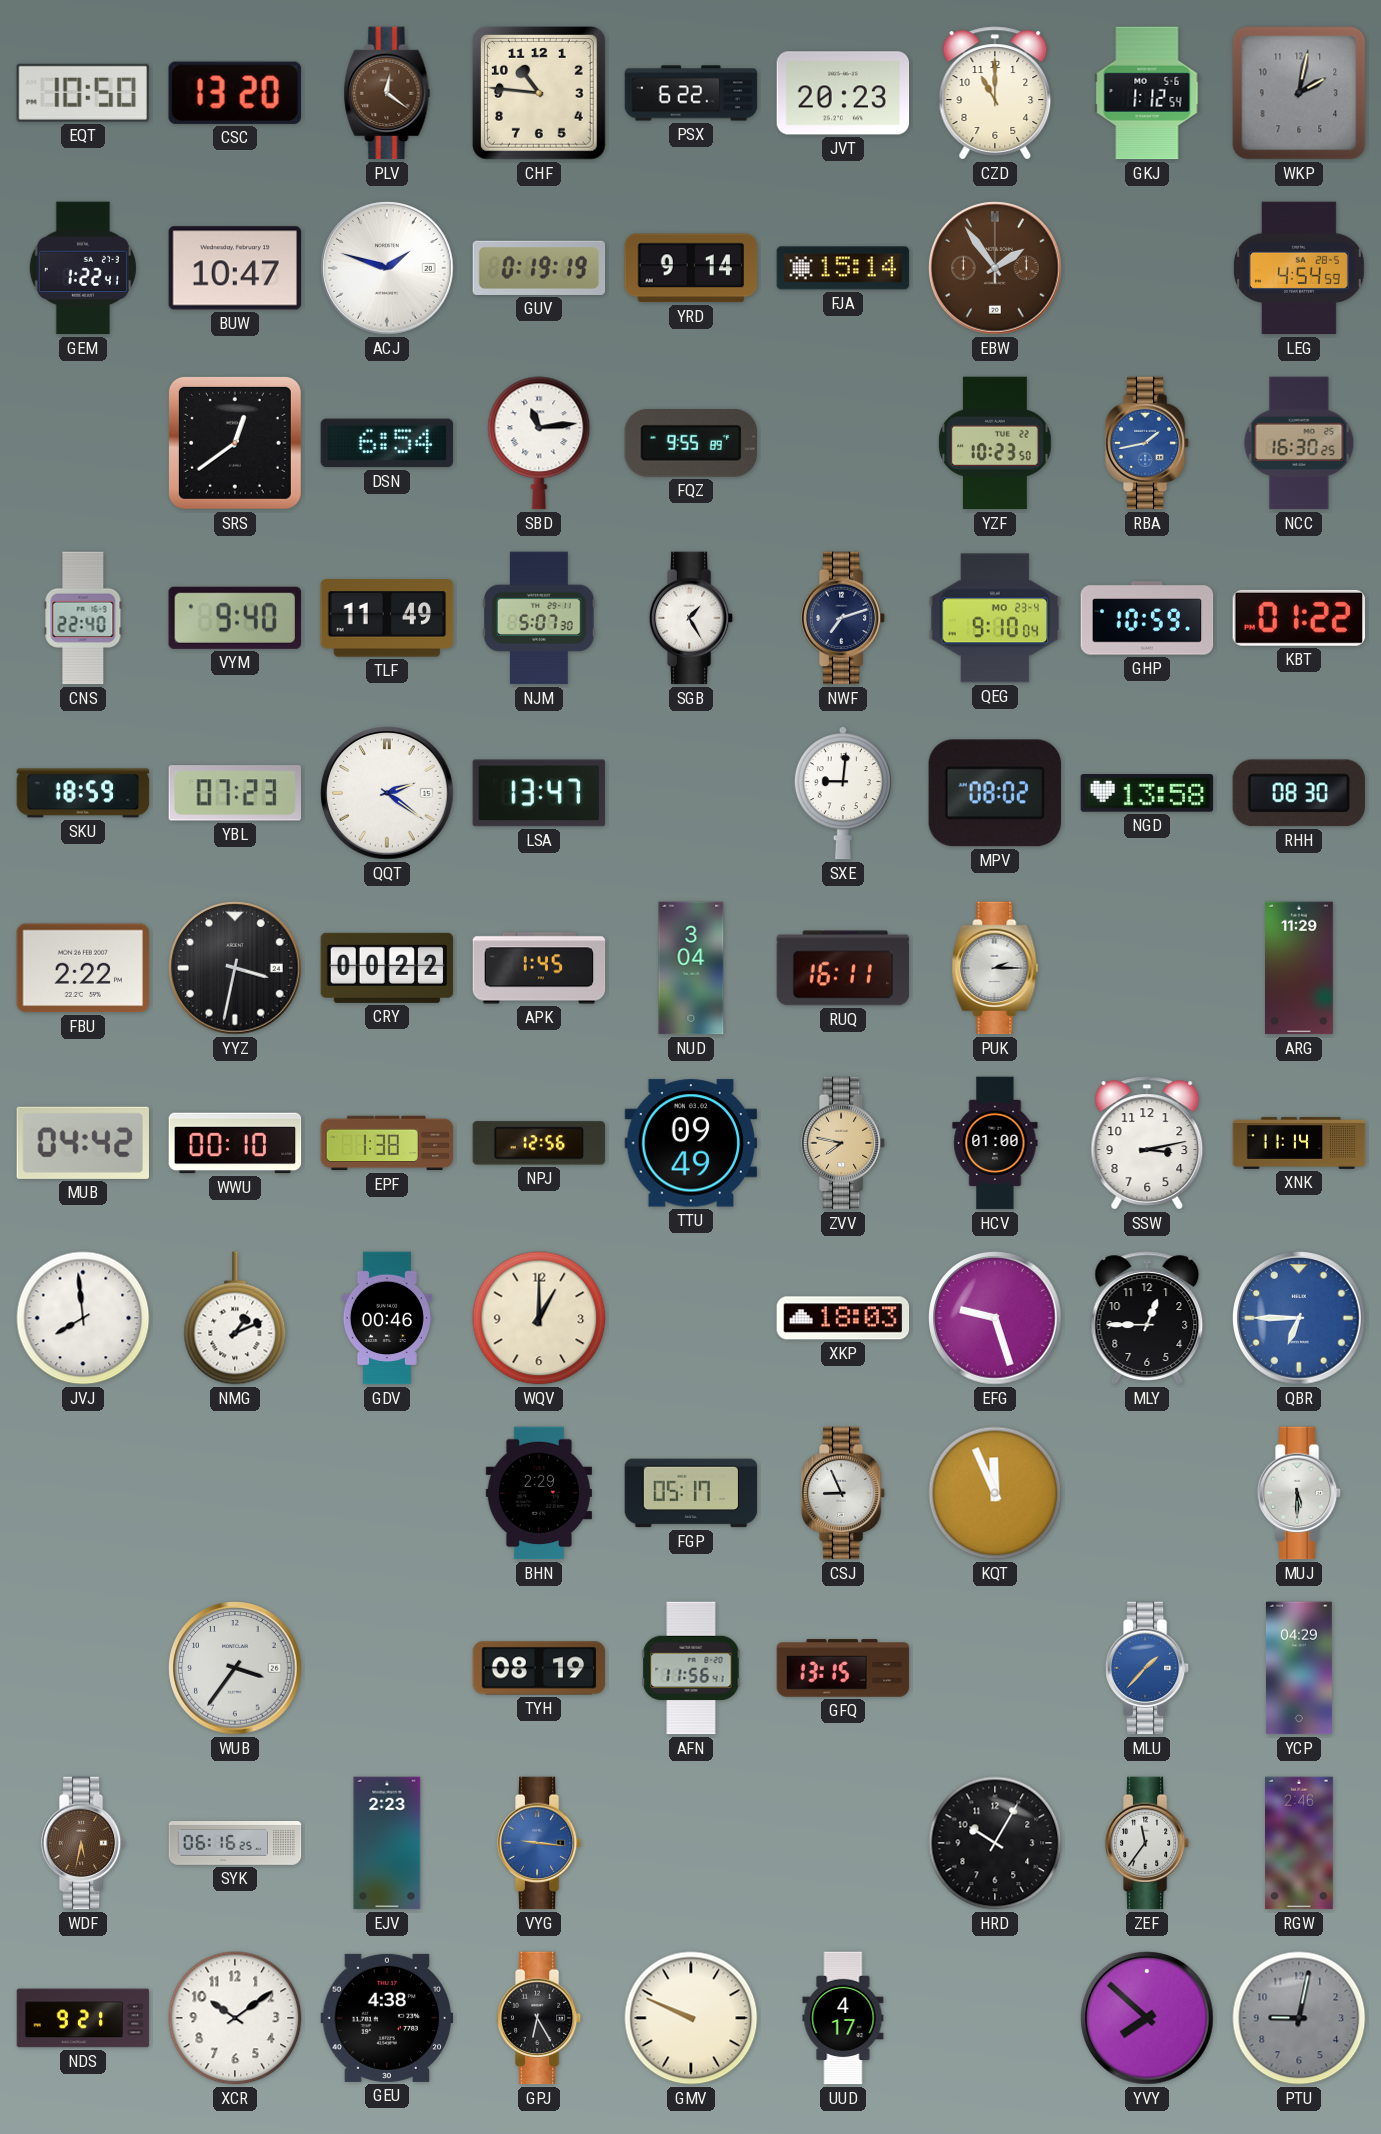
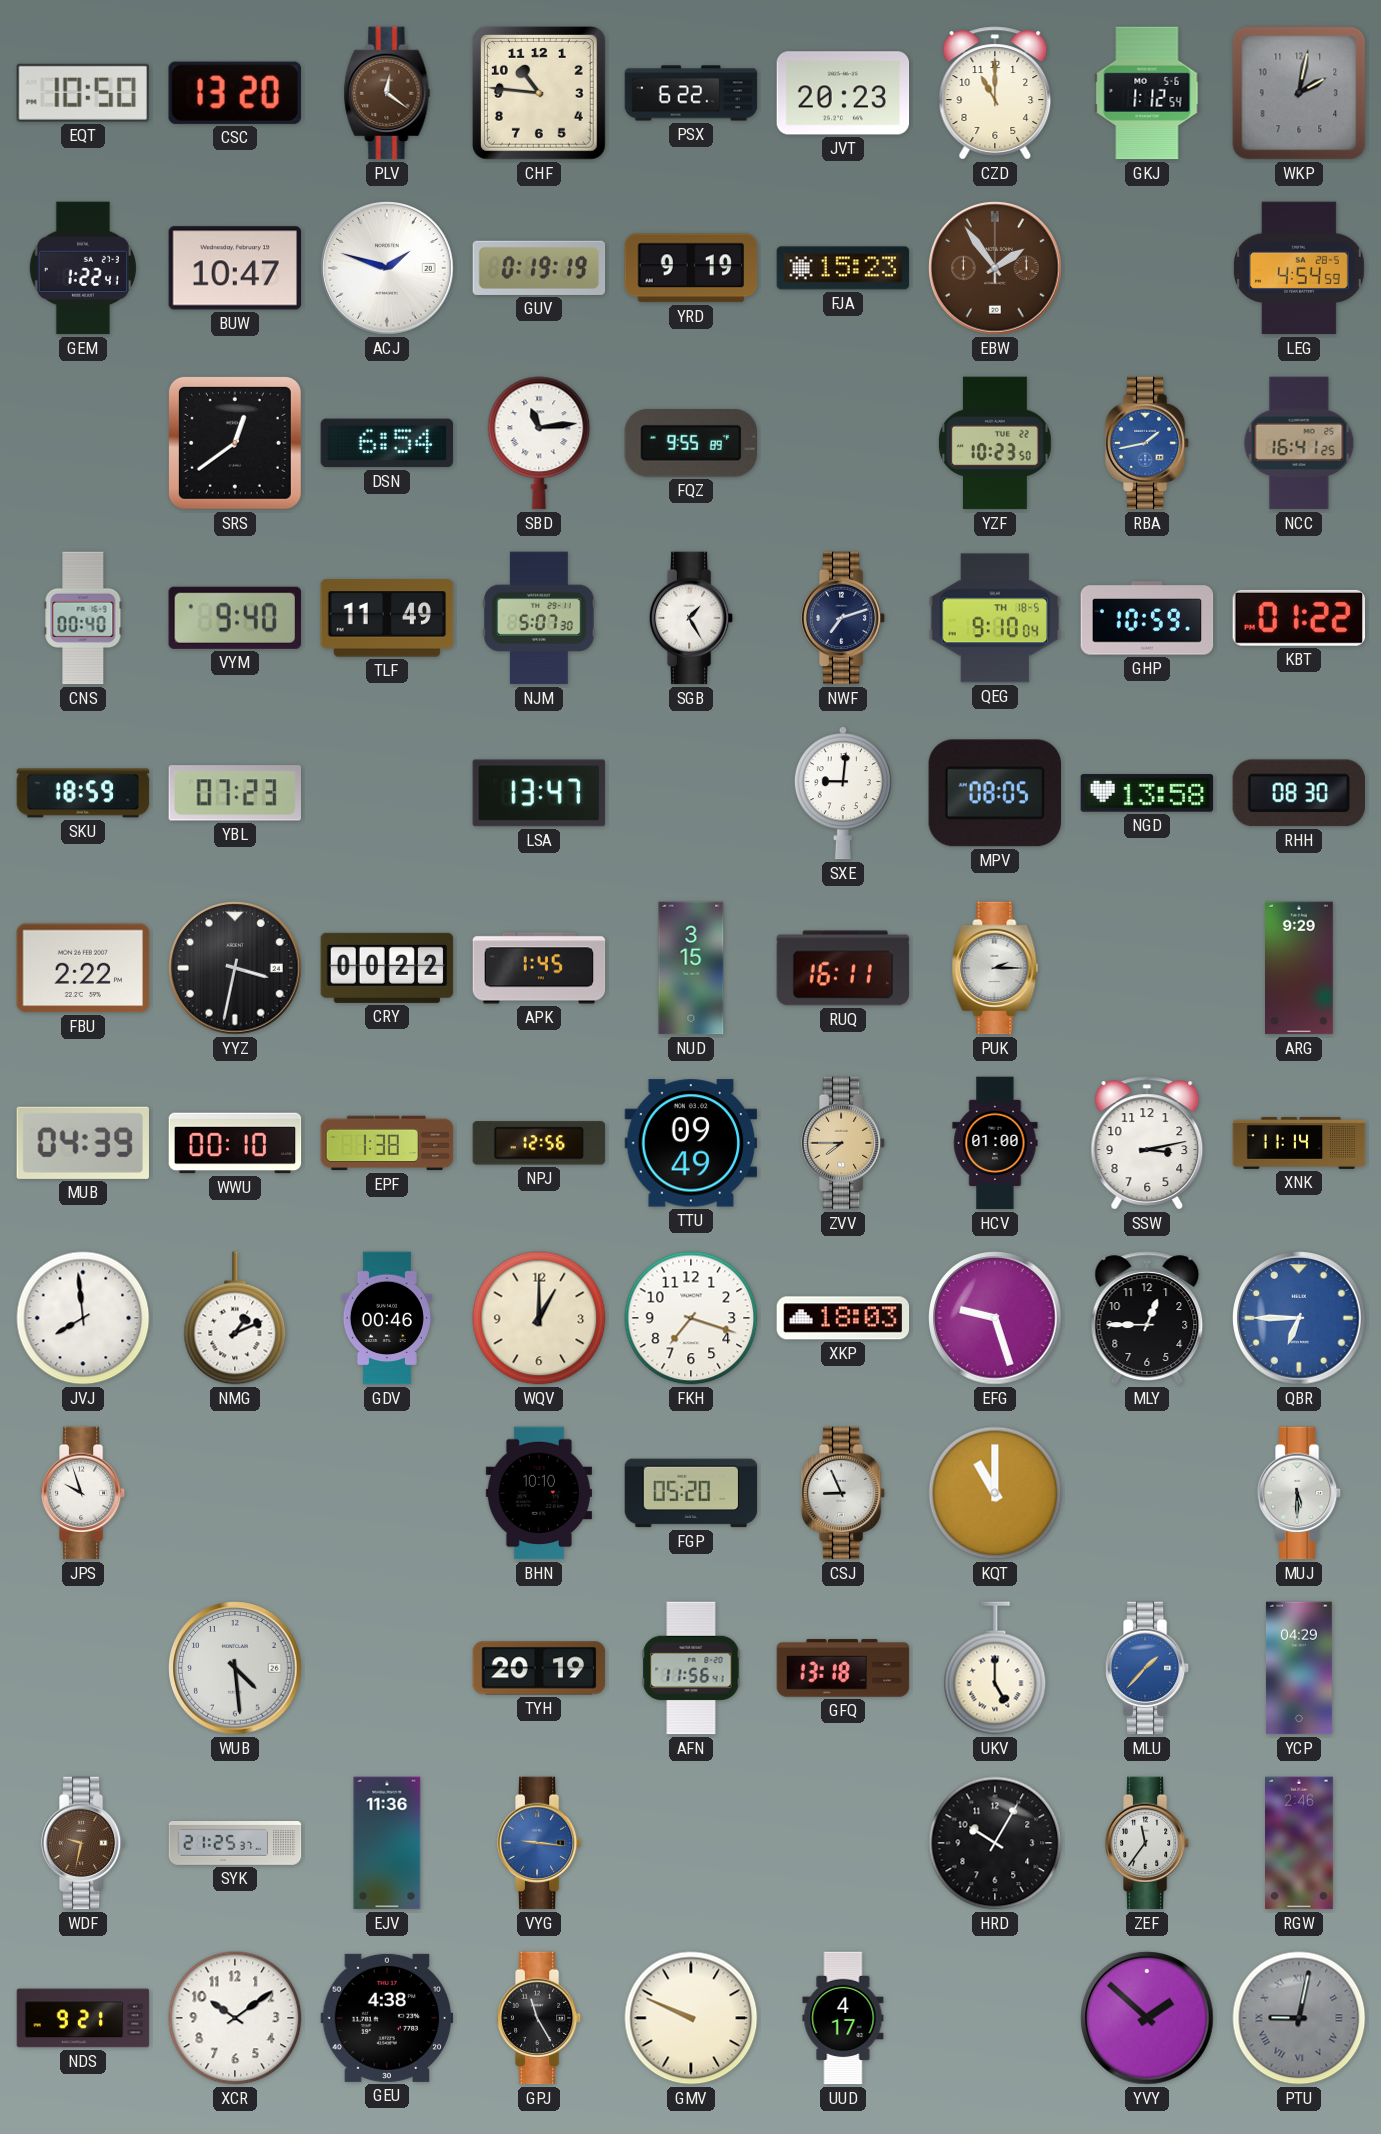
YRD: 9:14 -> 9:19
FJA: 15:14 -> 15:23
NCC: 16:30 -> 16:41
CNS: 22:40 -> 00:40
QEG date: MO 23-4 -> TH 18-5
QQT: 2:21 -> none
MPV: 08:02 -> 08:05
NUD: 3:04 -> 3:15
ARG: 11:29 -> 9:29
MUB: 04:42 -> 04:39
ZVV: 7:47 -> 7:45
FKH: none -> 7:18
JPS: none -> 9:57
BHN: 2:29 -> 10:10
FGP: 05:17 -> 05:20
KQT: 11:56 -> 11:00
WUB: 3:36 -> 4:29
TYH: 08:19 -> 20:19
GFQ: 13:15 -> 13:18
UKV: none -> 5:00
WDF: 5:32 -> 9:32
SYK: 06:16 -> 21:25
EJV: 2:23 -> 11:36
GPJ: 6:25 -> 11:25
YVY: 7:52 -> 1:52
PTU numerals: Arabic -> Roman
